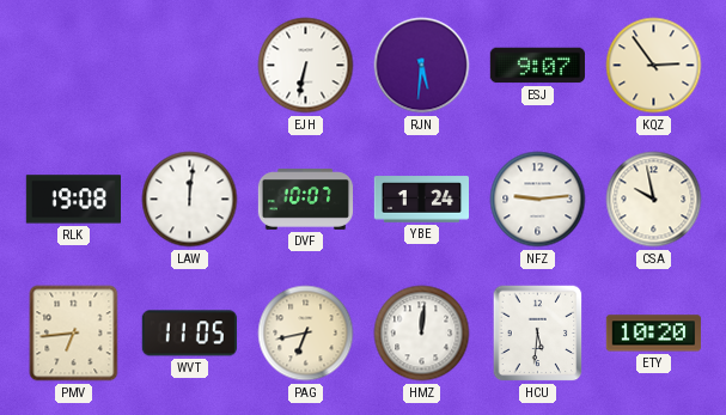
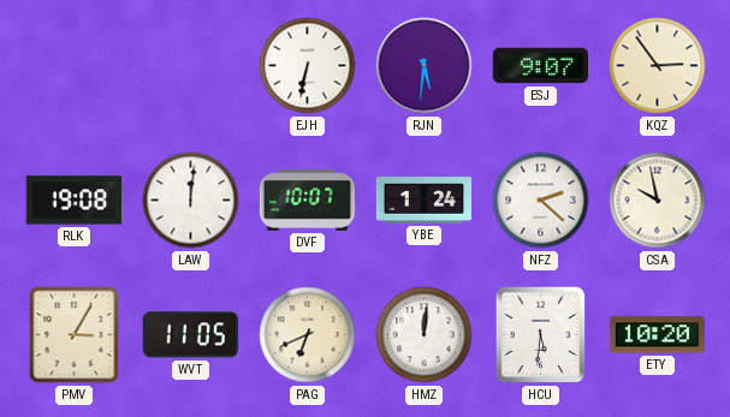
NFZ: 9:14 -> 2:22
PMV: 6:44 -> 3:05
PAG: 6:43 -> 6:41
